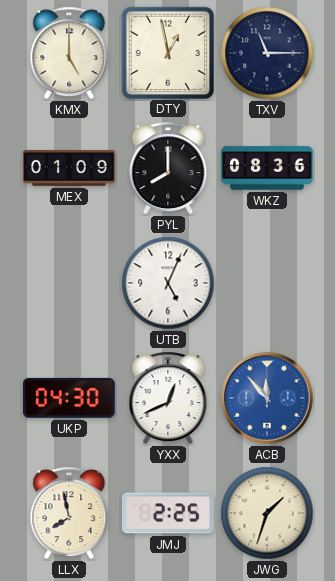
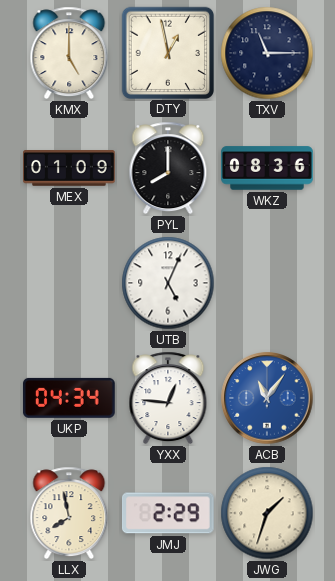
UKP: 04:30 -> 04:34
YXX: 12:41 -> 12:46
ACB: 11:53 -> 11:06
JMJ: 2:25 -> 2:29
